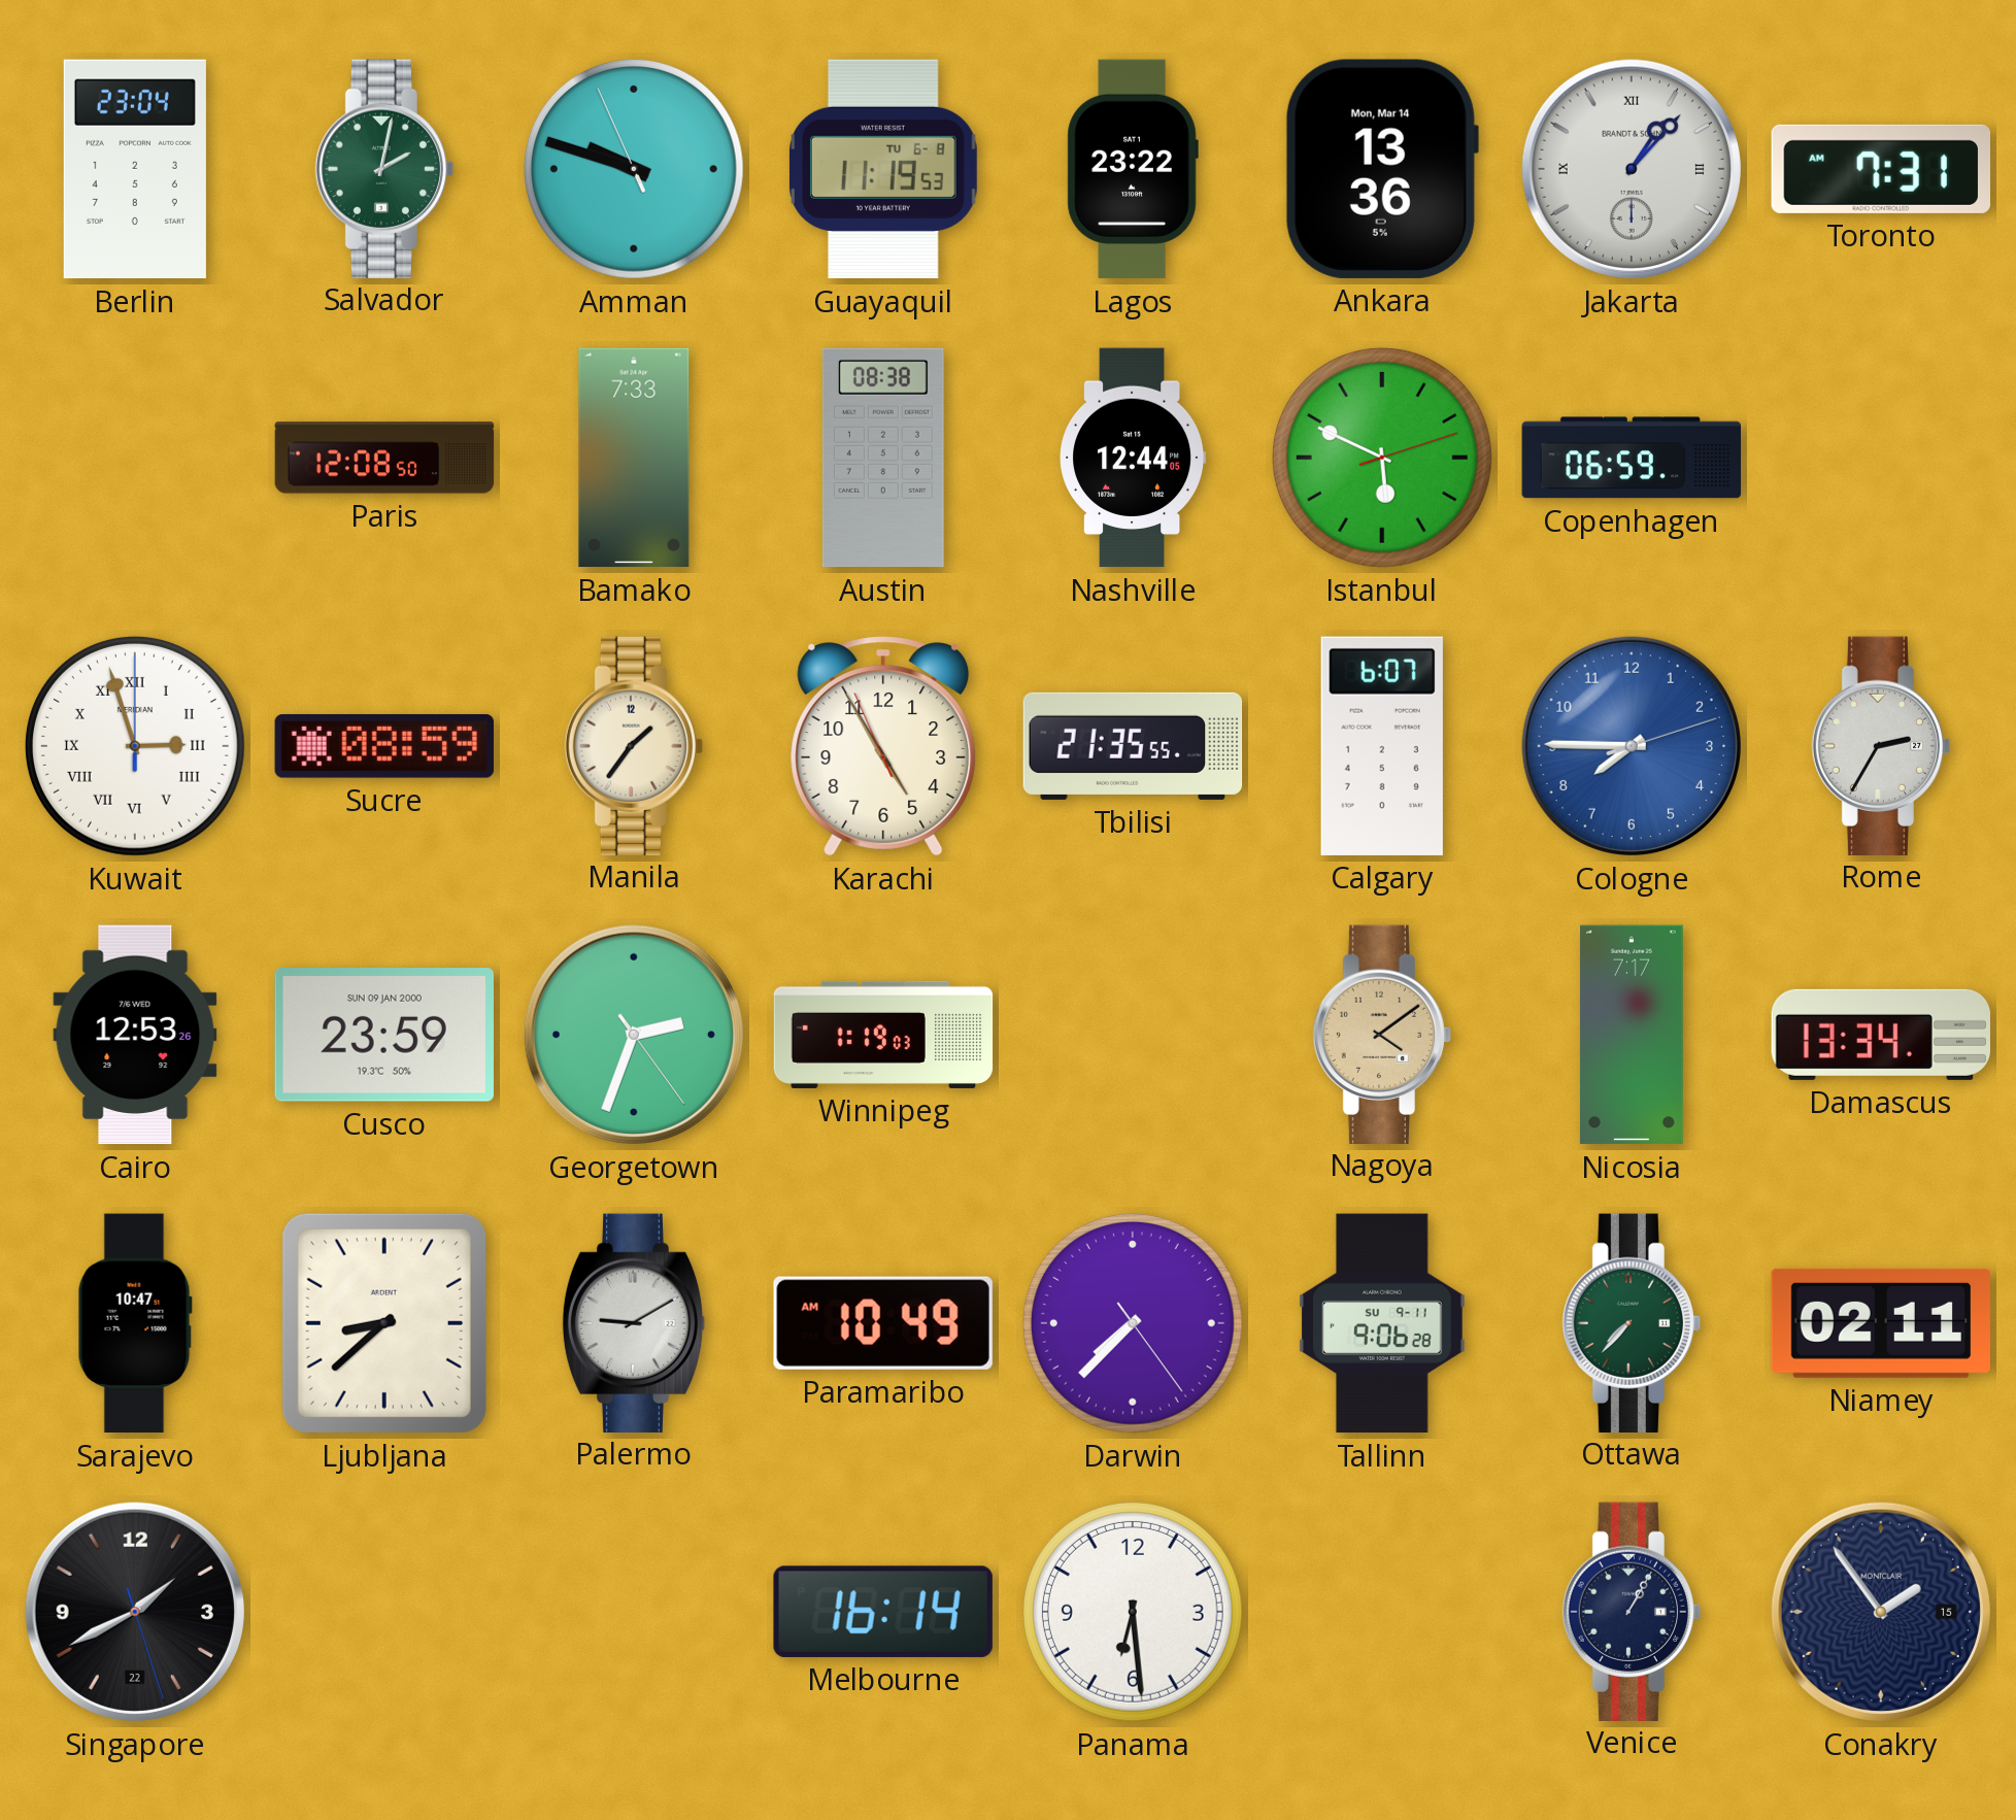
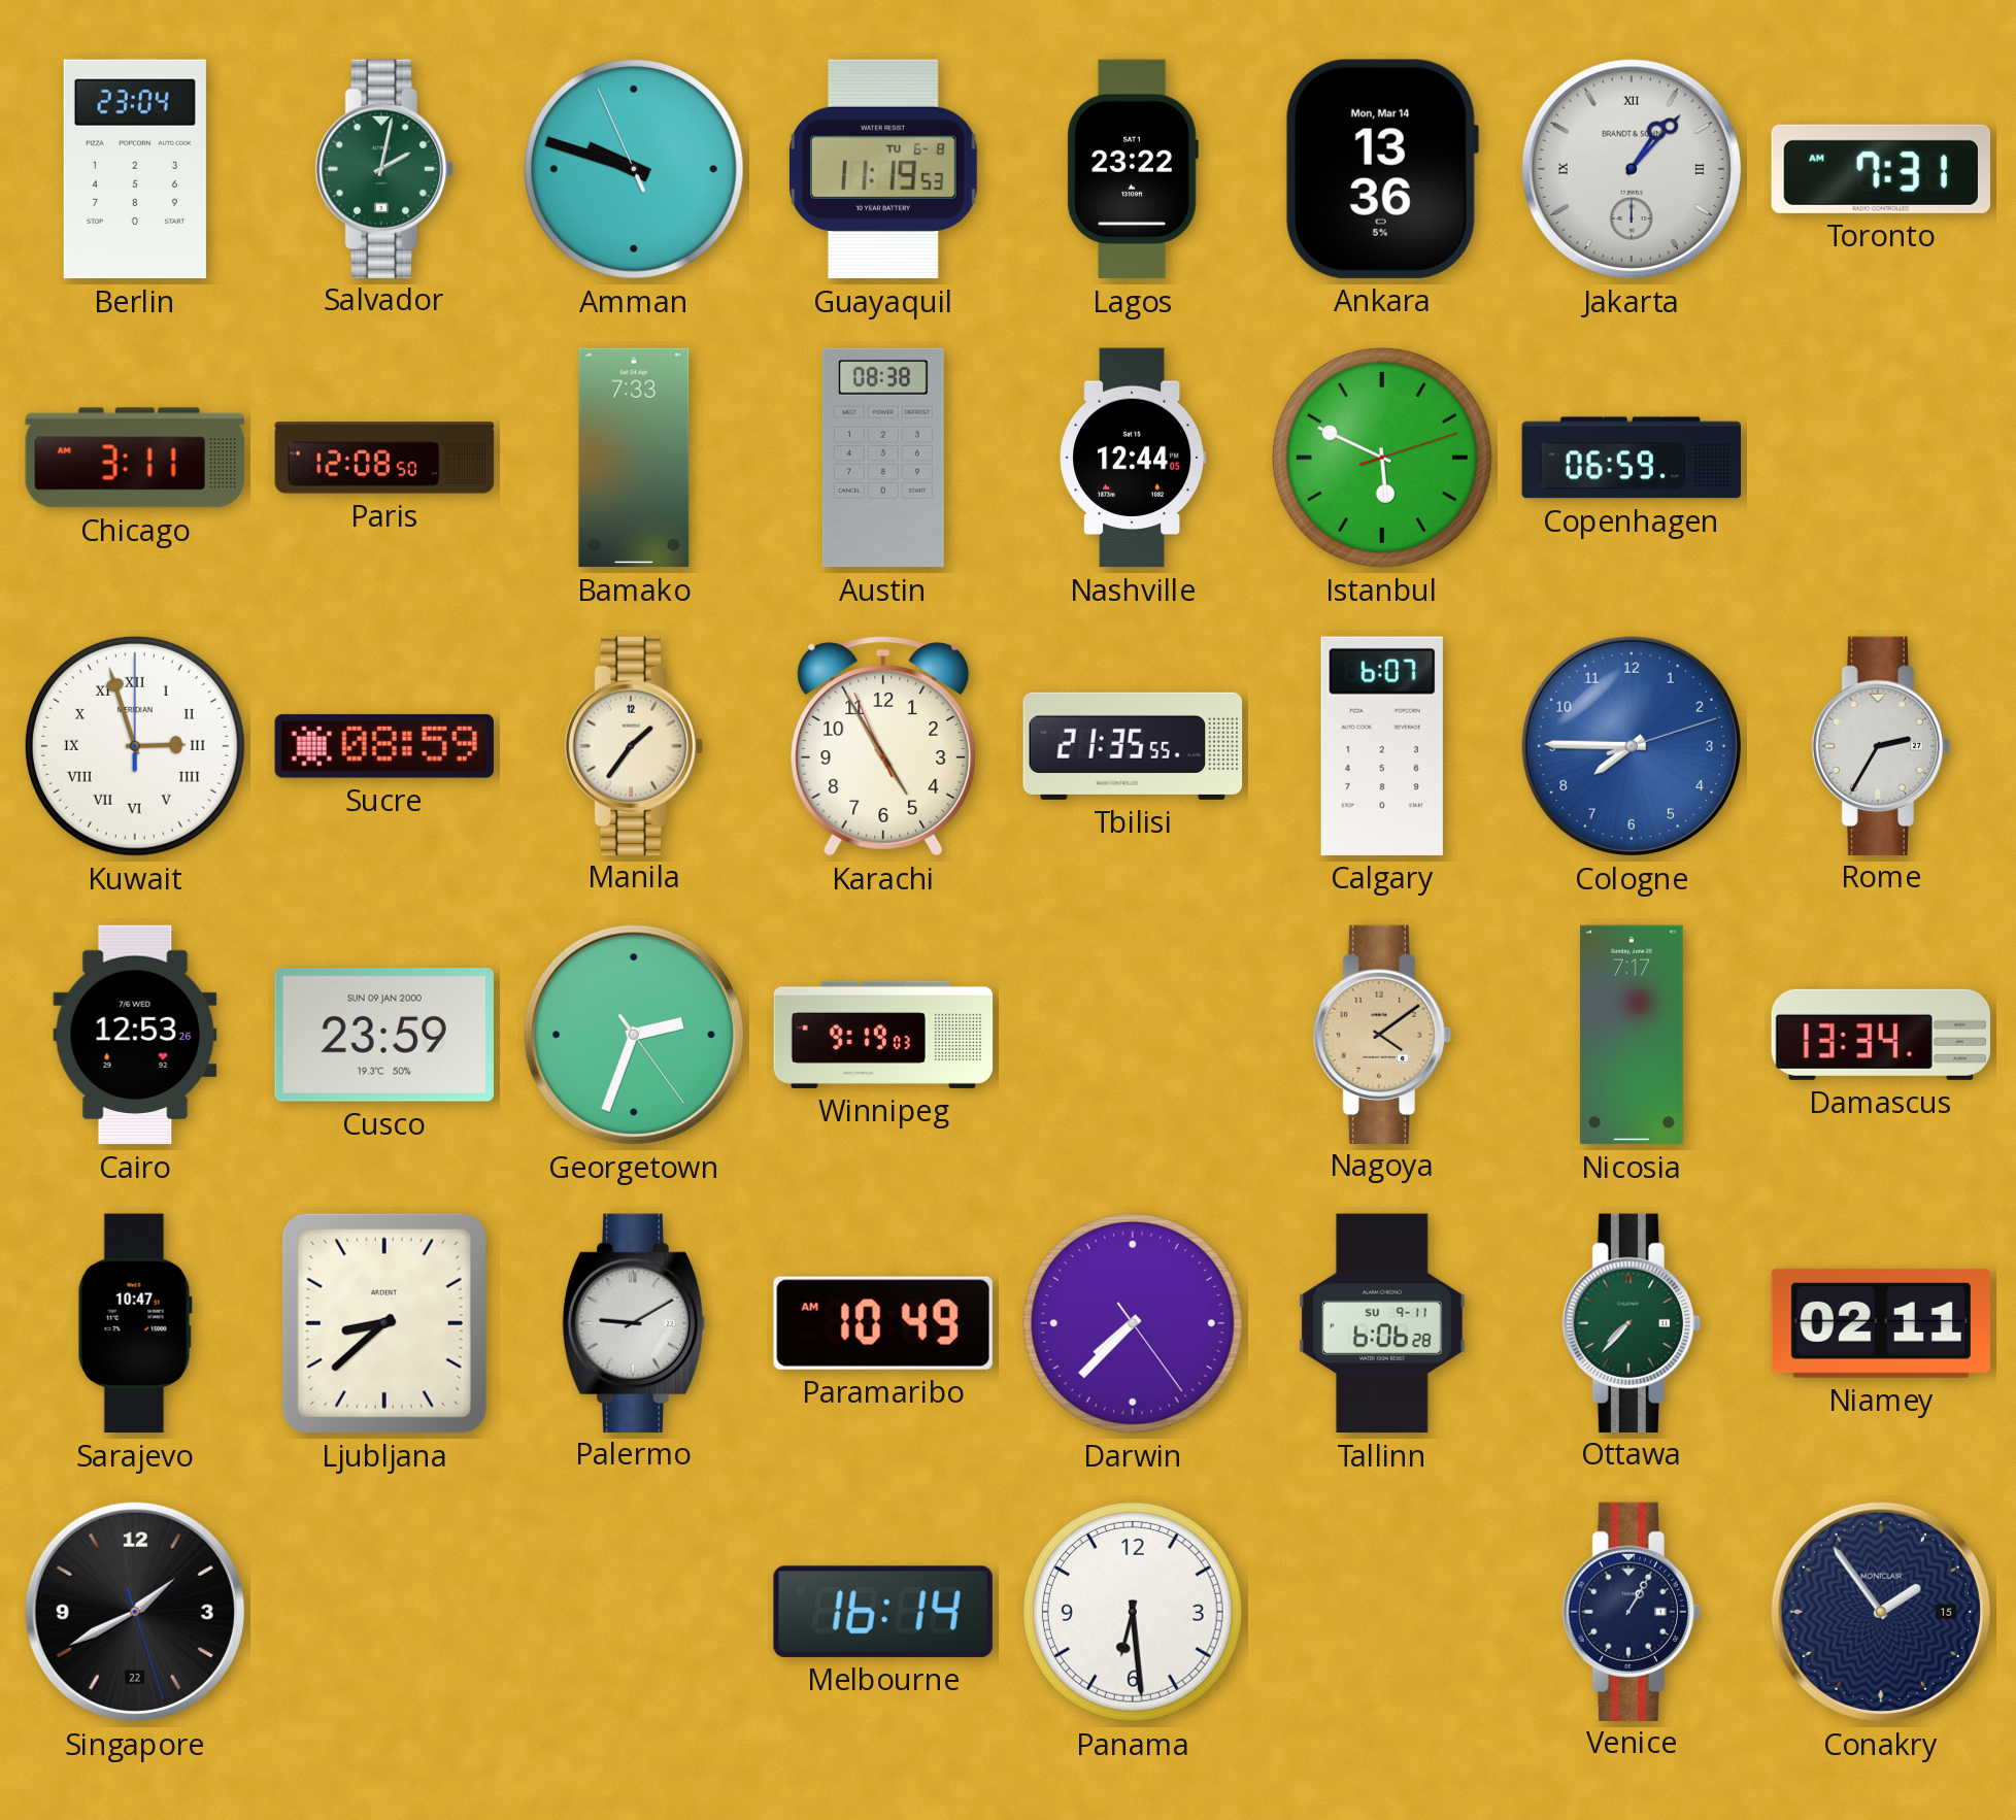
Chicago: none -> 3:11
Winnipeg: 1:19 -> 9:19
Tallinn: 9:06 -> 6:06
